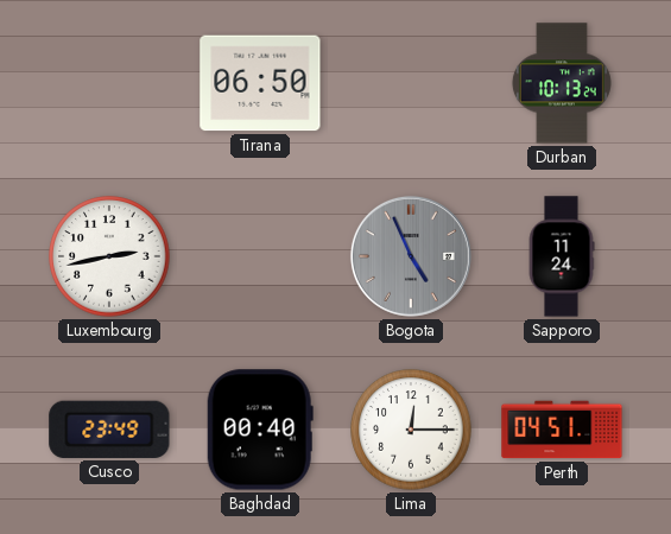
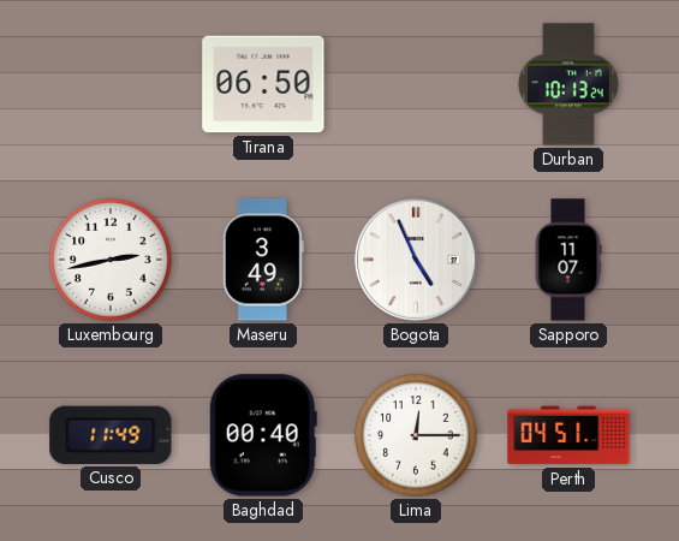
Maseru: none -> 3:49
Bogota dial: grey -> white
Sapporo: 11:24 -> 11:07
Cusco: 23:49 -> 11:49
